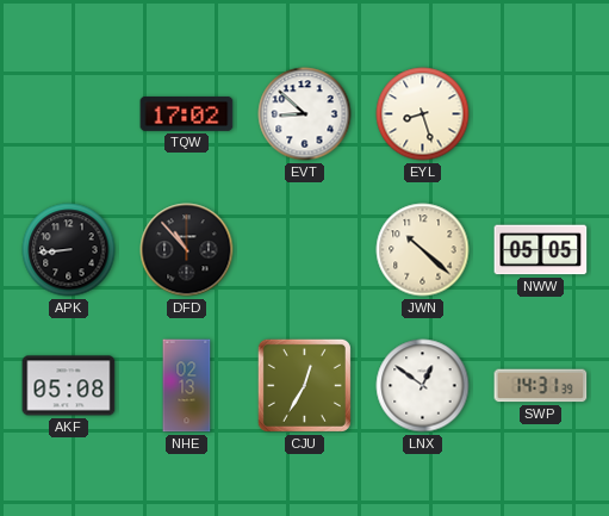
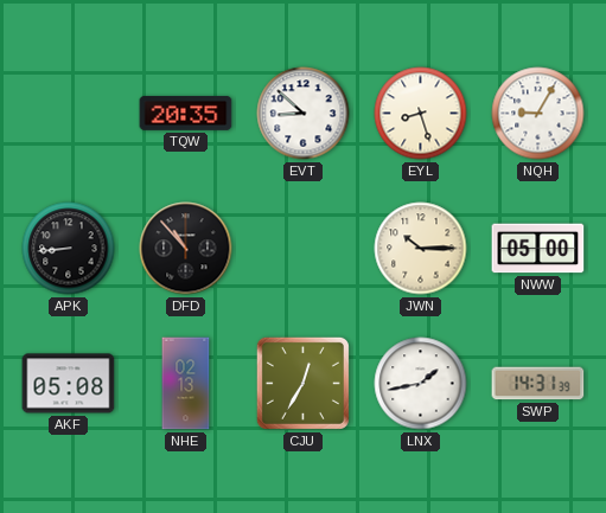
TQW: 17:02 -> 20:35
NQH: none -> 9:05
JWN: 10:22 -> 10:15
NWW: 05:05 -> 05:00
LNX: 12:51 -> 1:43
